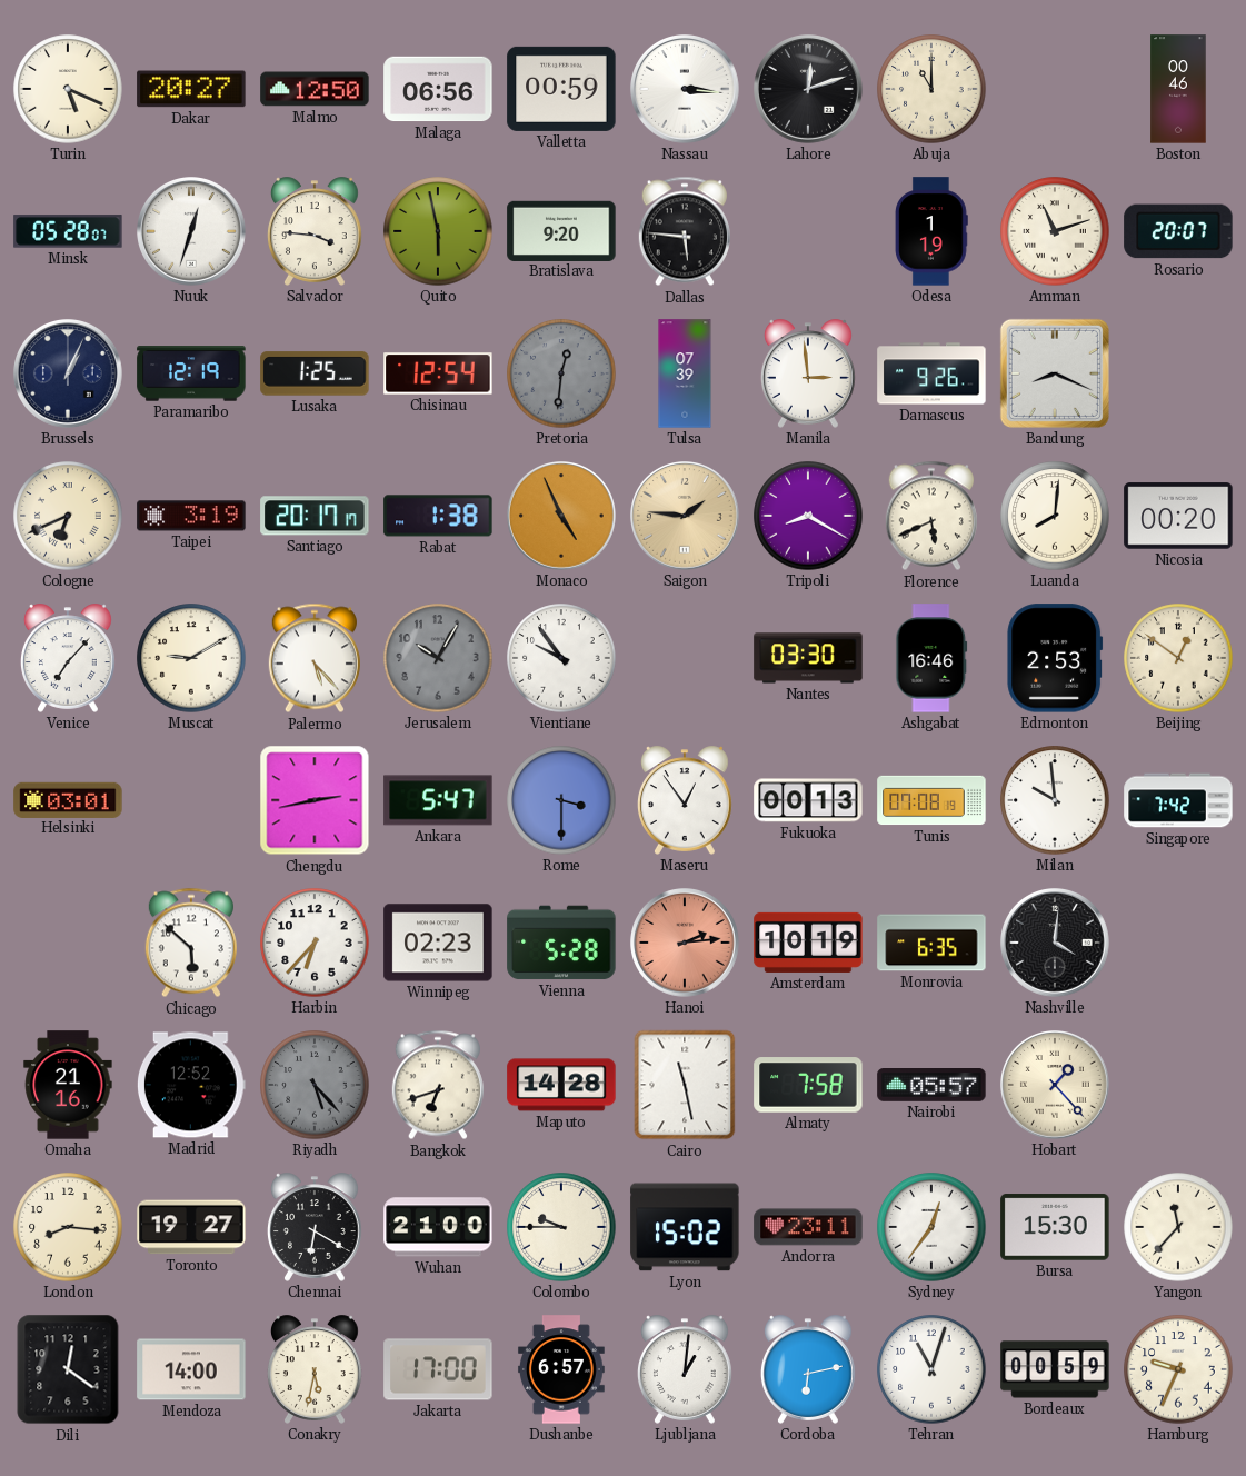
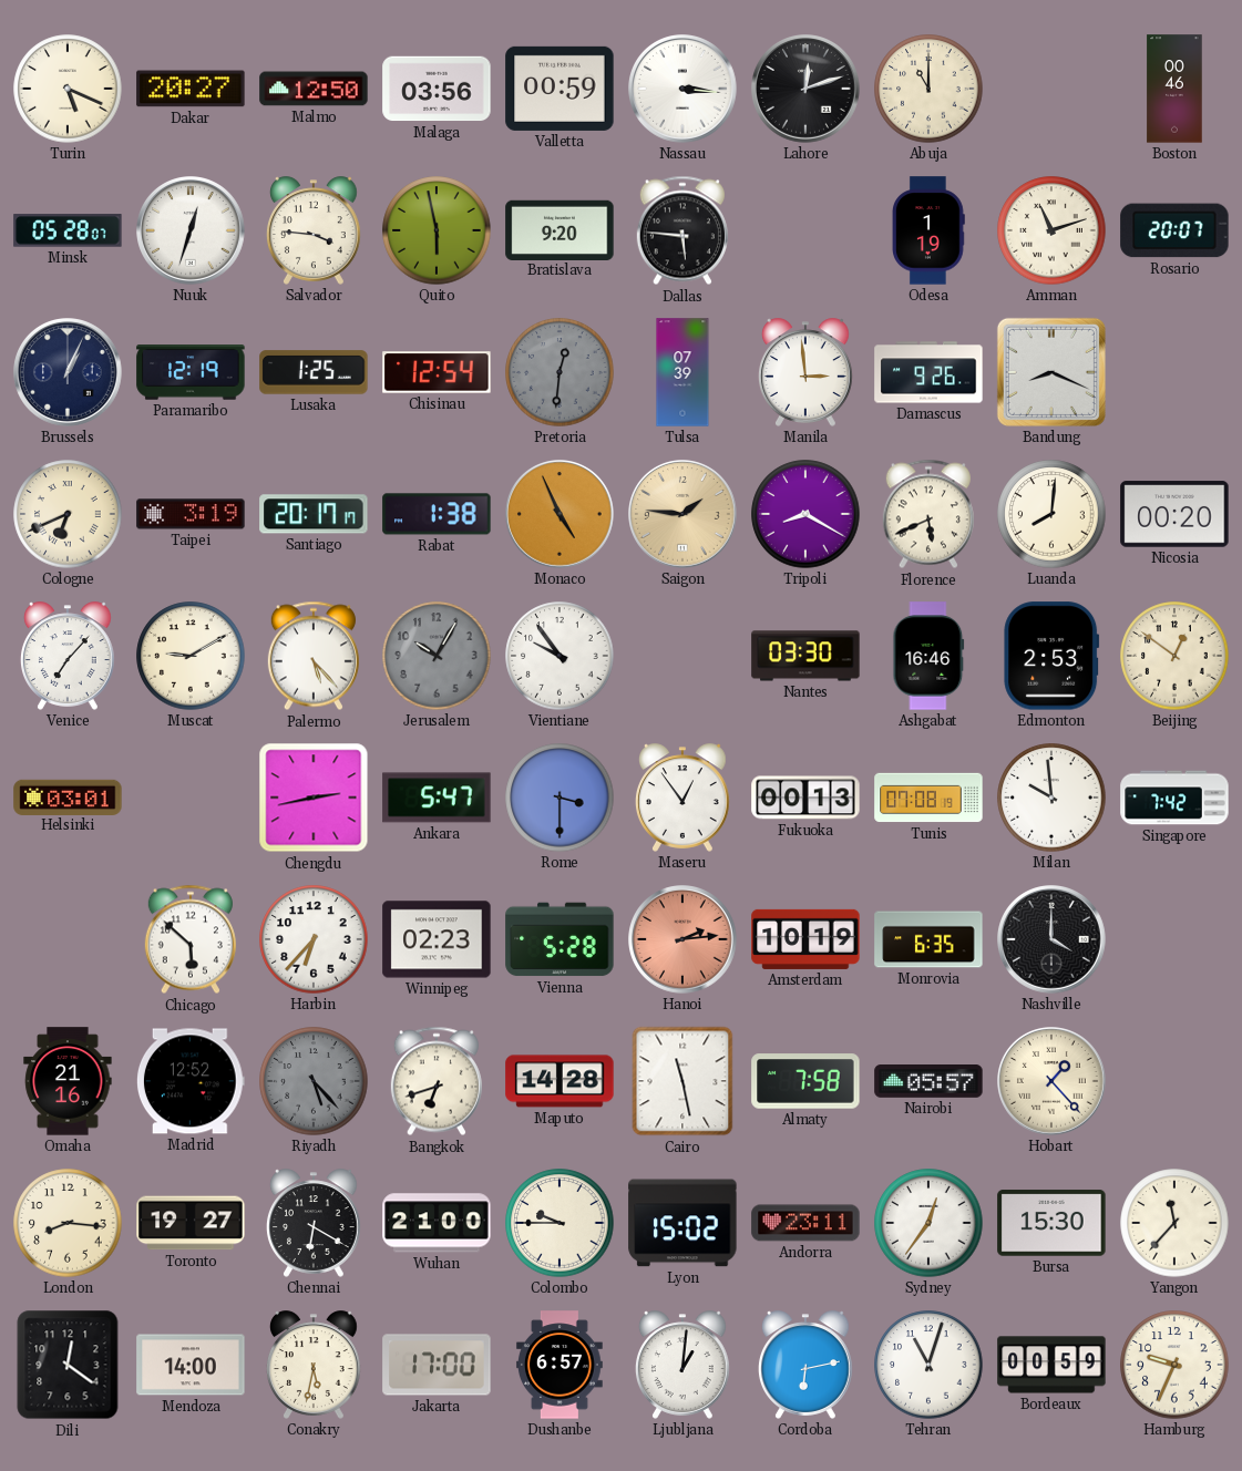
Malaga: 06:56 -> 03:56
Nashville: 4:01 -> 4:00
